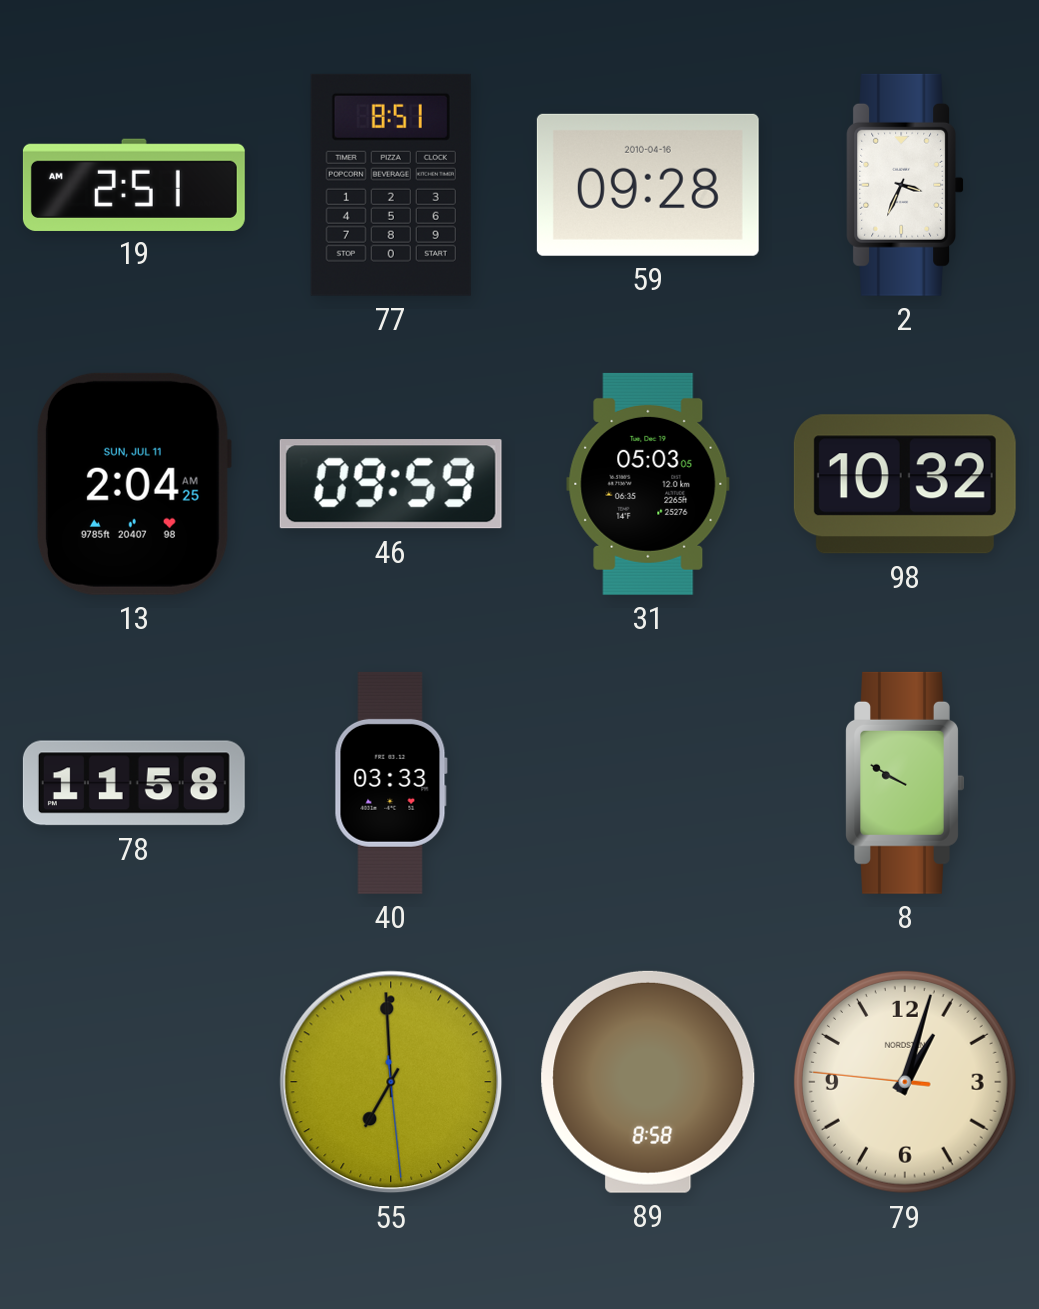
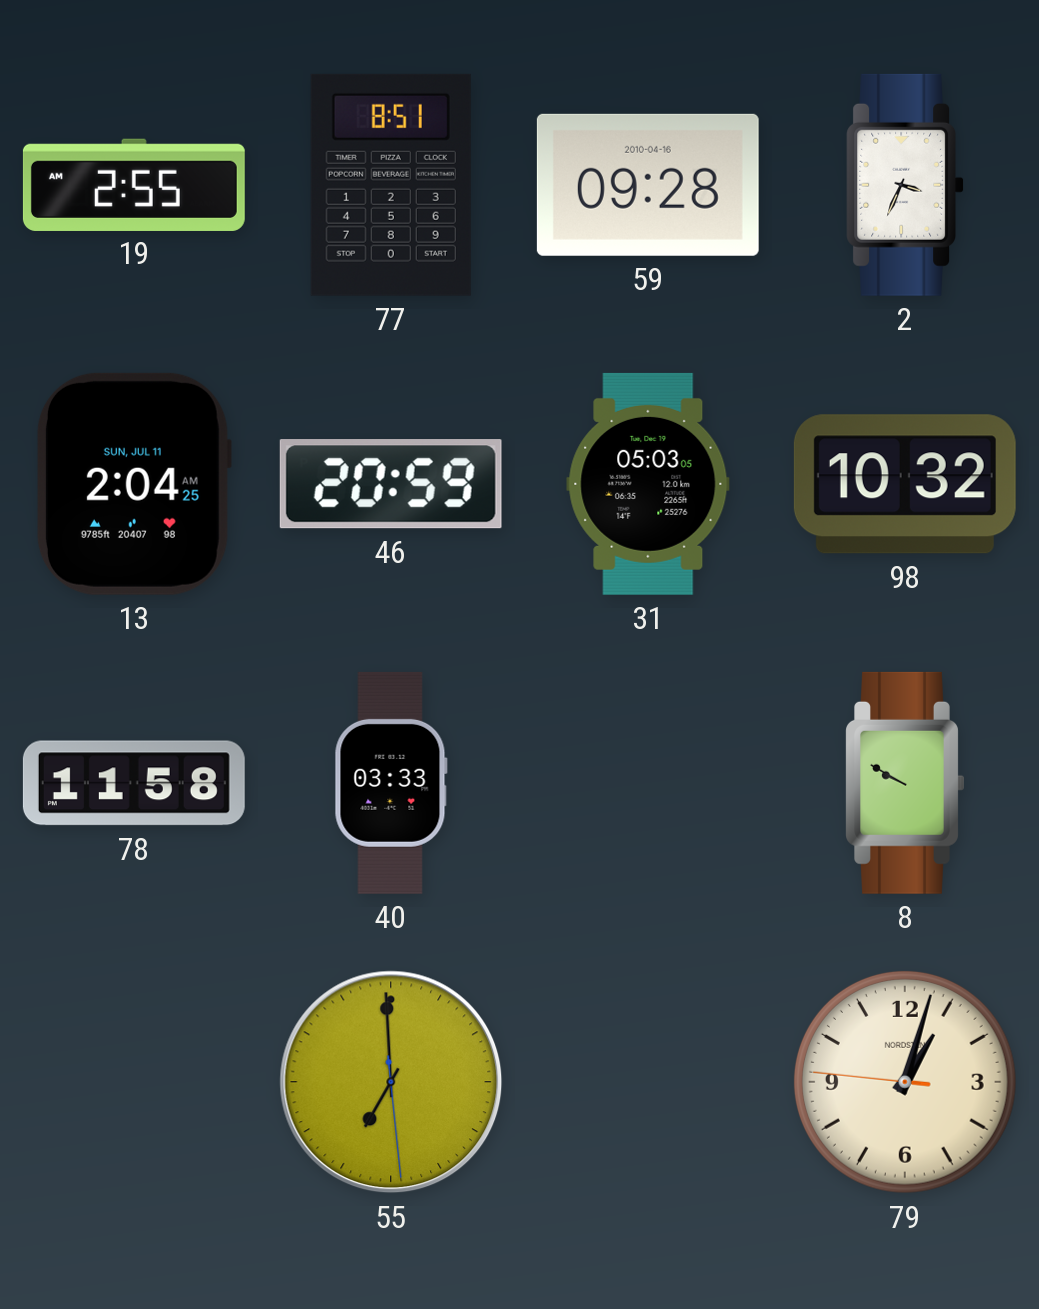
19: 2:51 -> 2:55
46: 09:59 -> 20:59
89: 8:58 -> none
